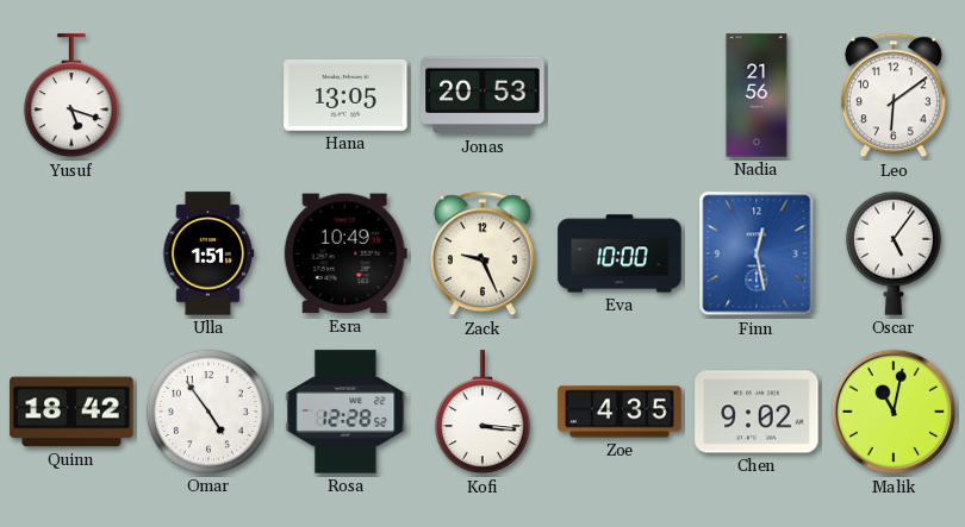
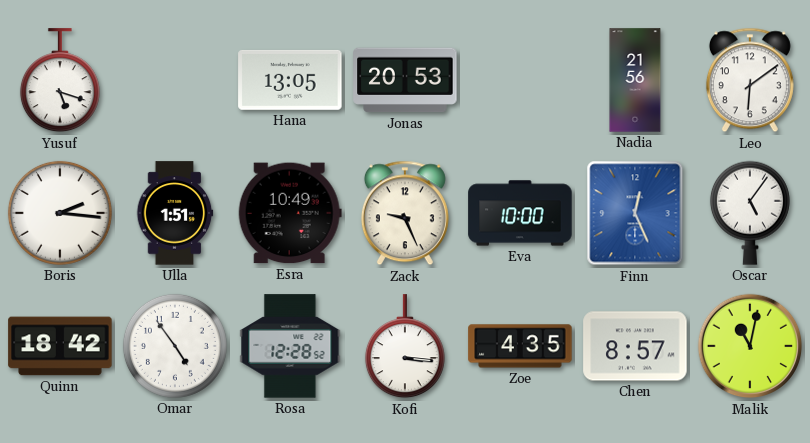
Boris: none -> 2:16
Finn: 12:28 -> 12:26
Chen: 9:02 -> 8:57
